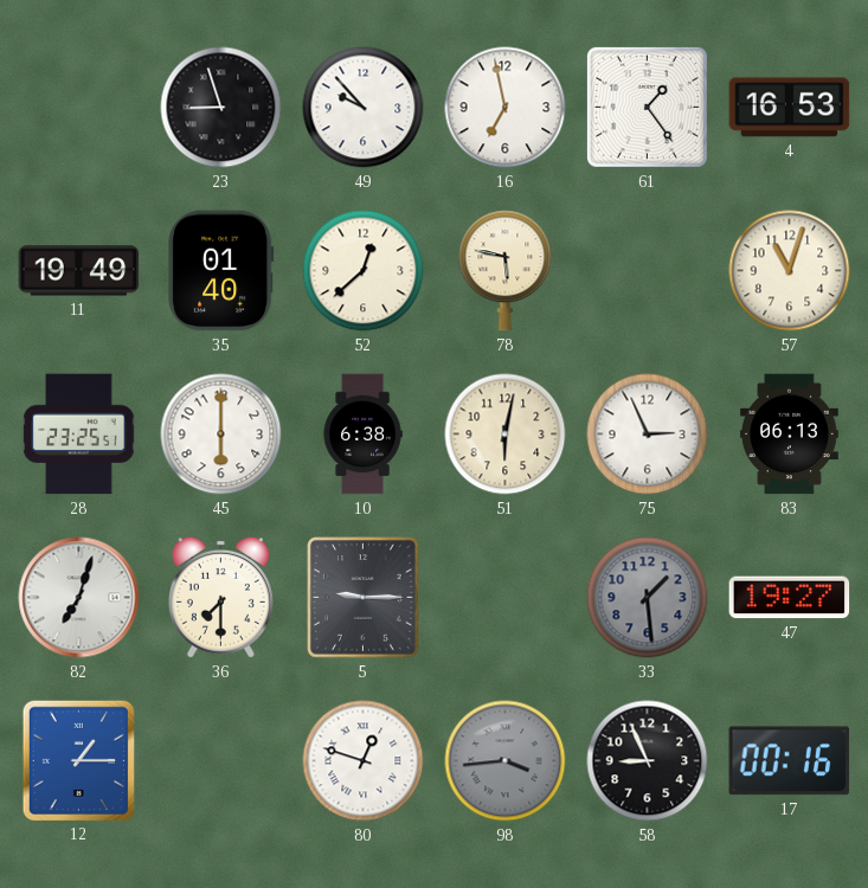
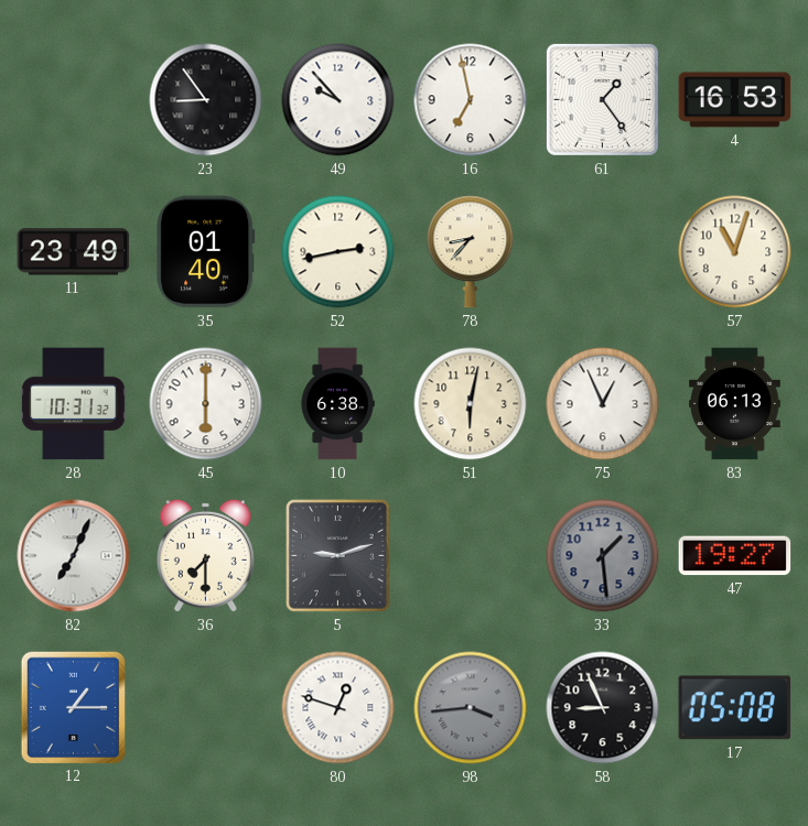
23: 8:57 -> 8:54
11: 19:49 -> 23:49
52: 12:38 -> 2:43
78: 5:47 -> 8:37
28: 23:25 -> 10:31
75: 2:56 -> 12:56
82: 7:03 -> 7:04
5: 9:15 -> 9:12
17: 00:16 -> 05:08
